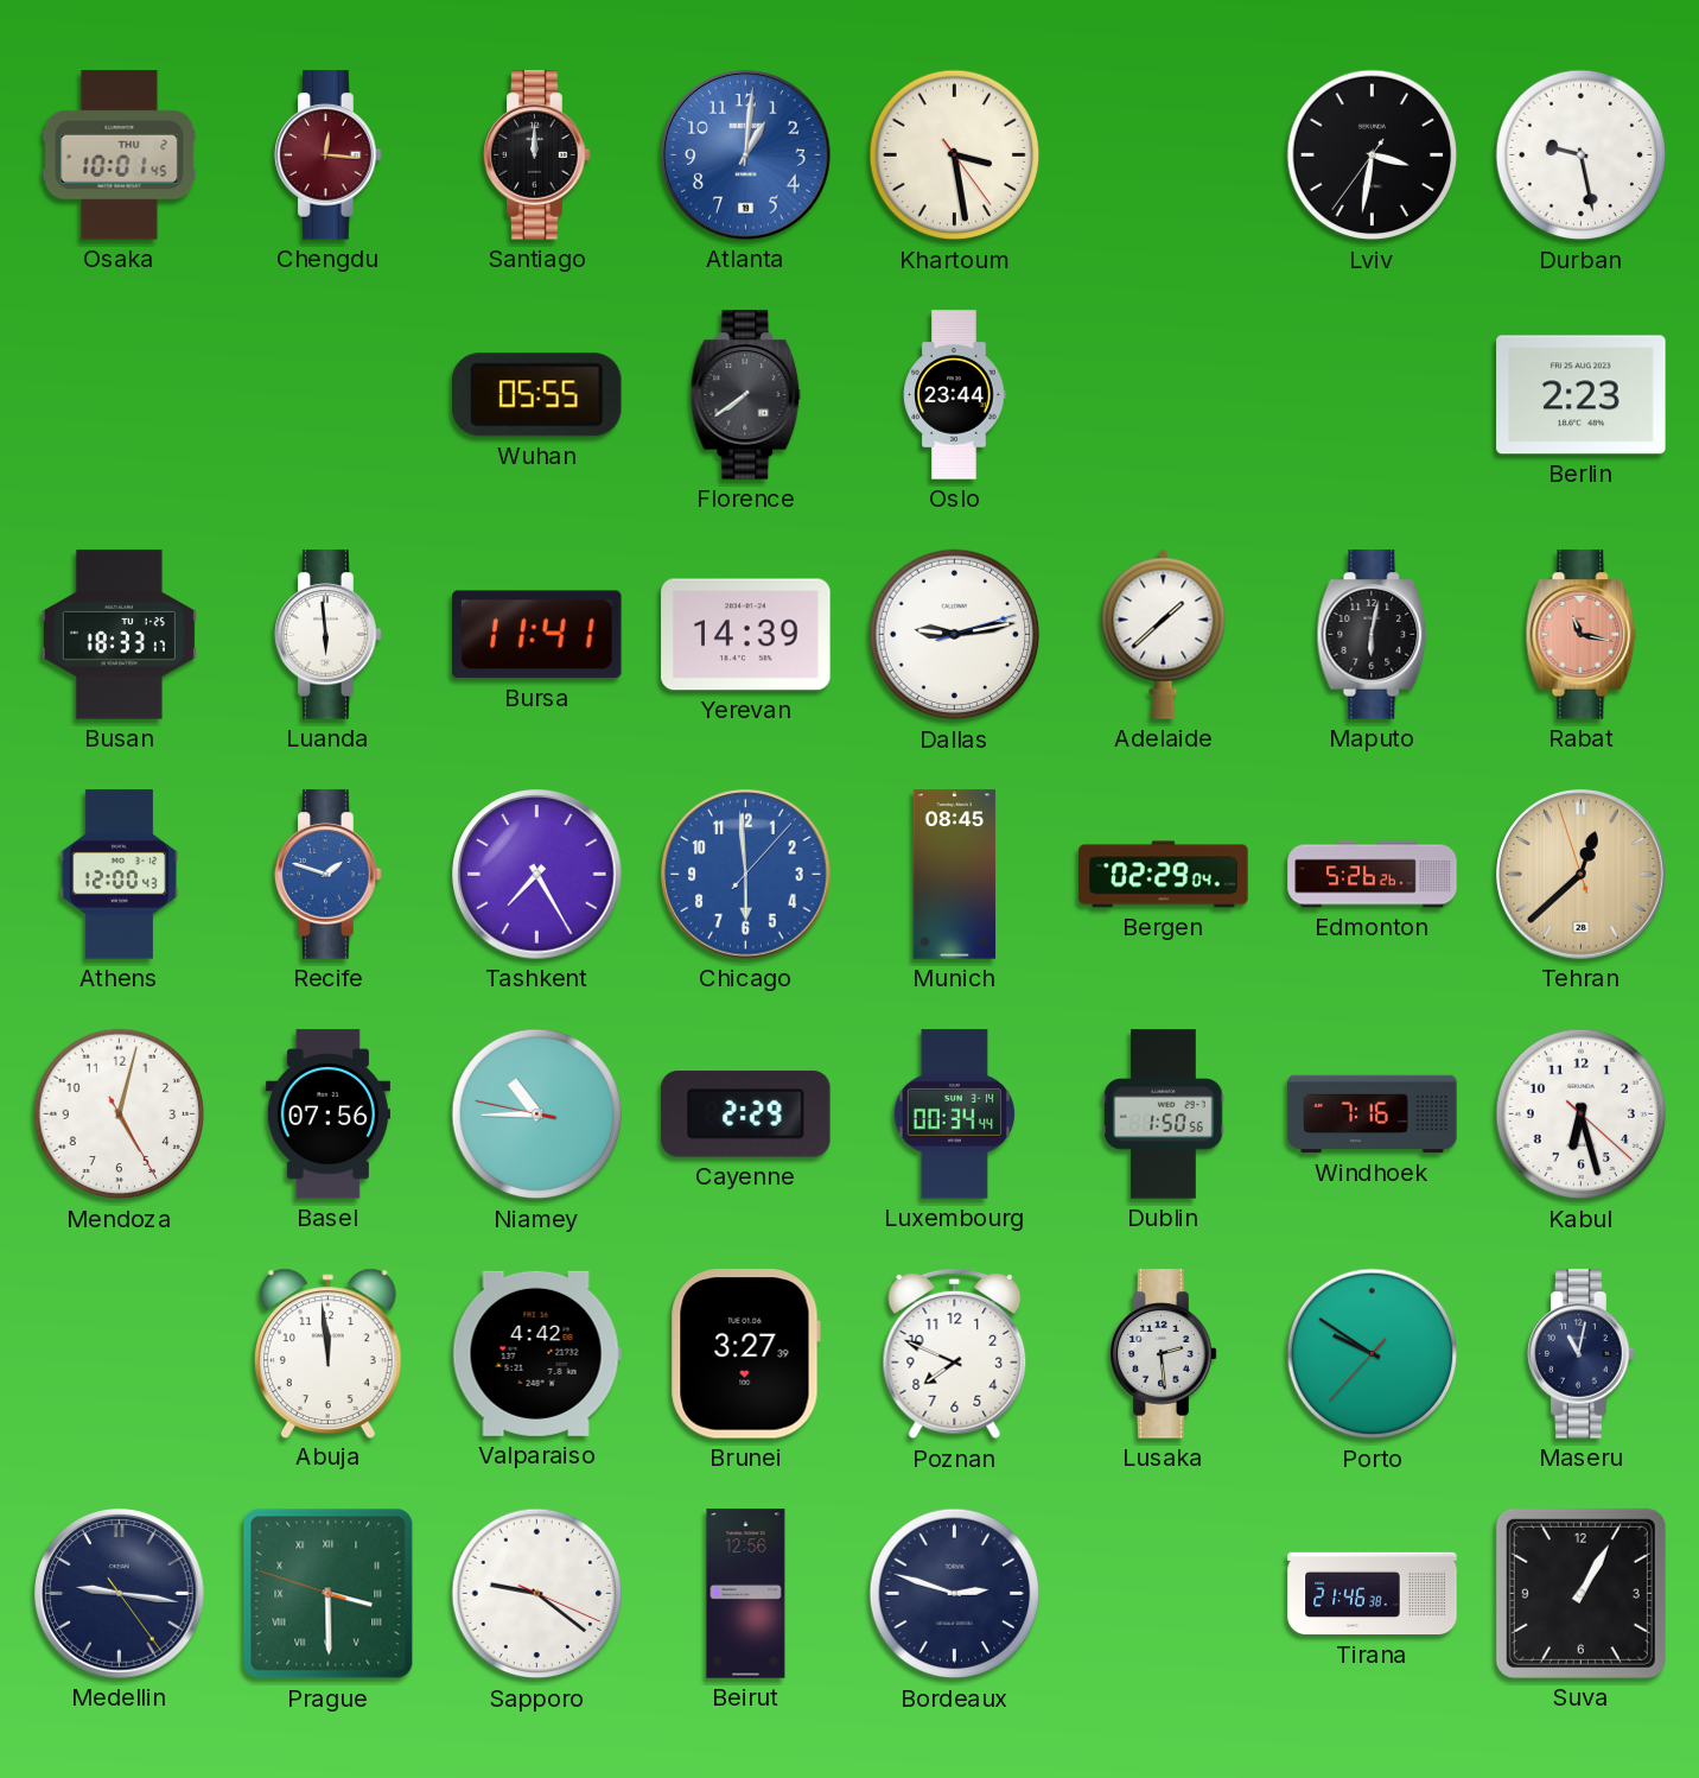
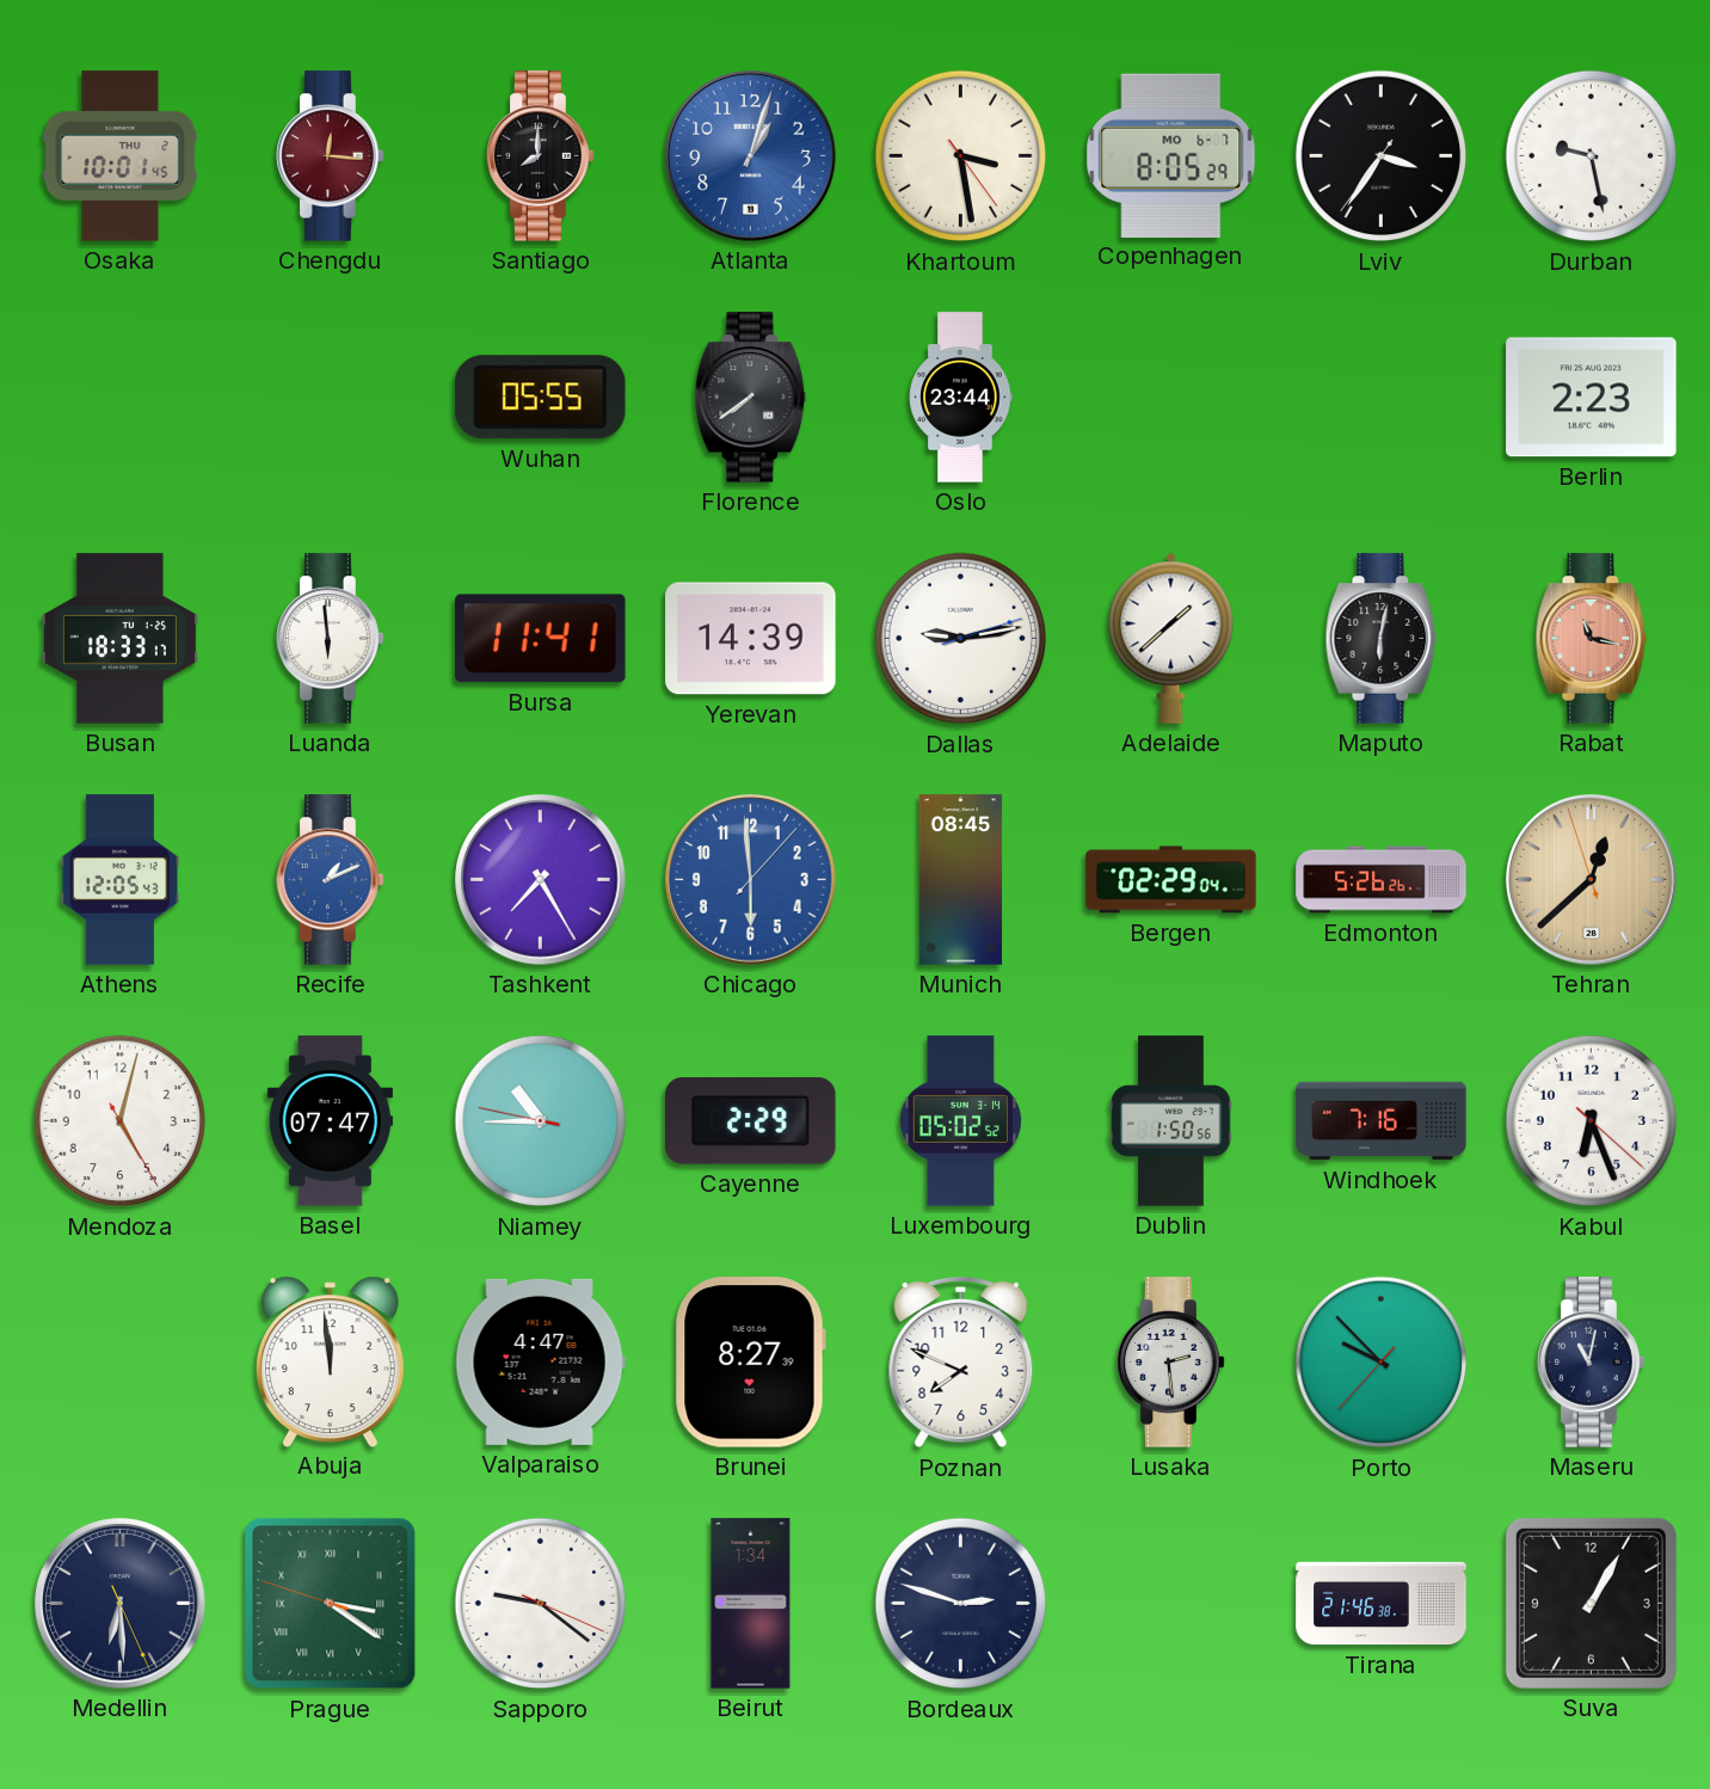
Santiago: 12:00 -> 8:00
Atlanta: 1:01 -> 1:03
Copenhagen: none -> 8:05
Lviv: 3:31 -> 3:35
Athens: 12:00 -> 12:05
Recife: 1:48 -> 1:11
Basel: 07:56 -> 07:47
Luxembourg: 00:34 -> 05:02
Kabul: 6:27 -> 6:26
Valparaiso: 4:42 -> 4:47
Brunei: 3:27 -> 8:27
Porto: 9:50 -> 9:52
Medellin: 9:16 -> 6:29
Prague: 3:29 -> 3:20
Beirut: 12:56 -> 1:34
